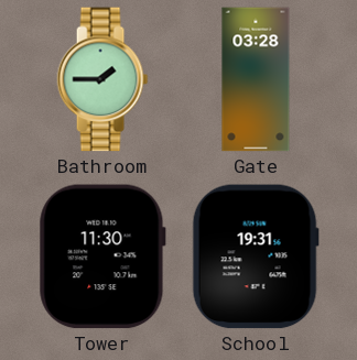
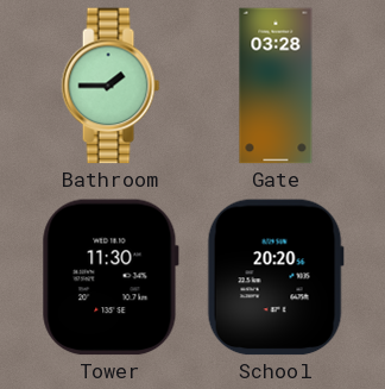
School: 19:31 -> 20:20
